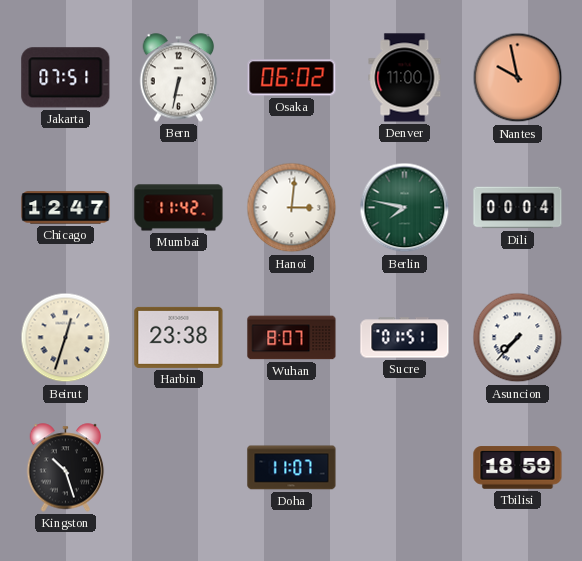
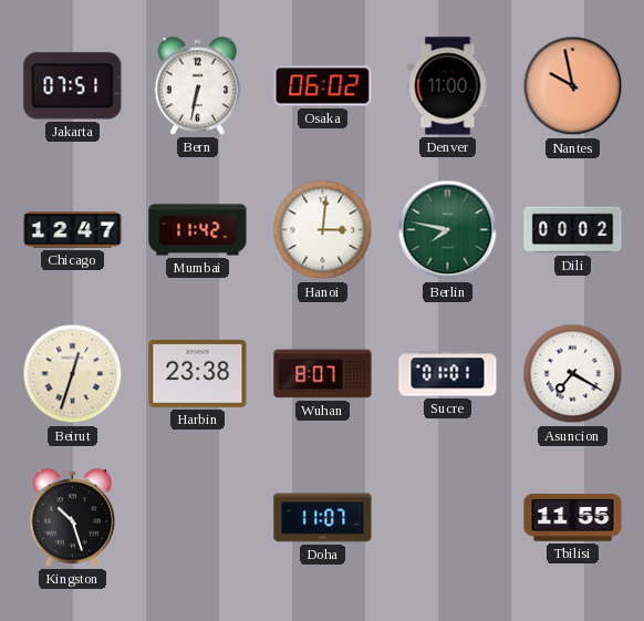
Dili: 00:04 -> 00:02
Sucre: 01:51 -> 01:01
Asuncion: 7:37 -> 7:20
Tbilisi: 18:59 -> 11:55
